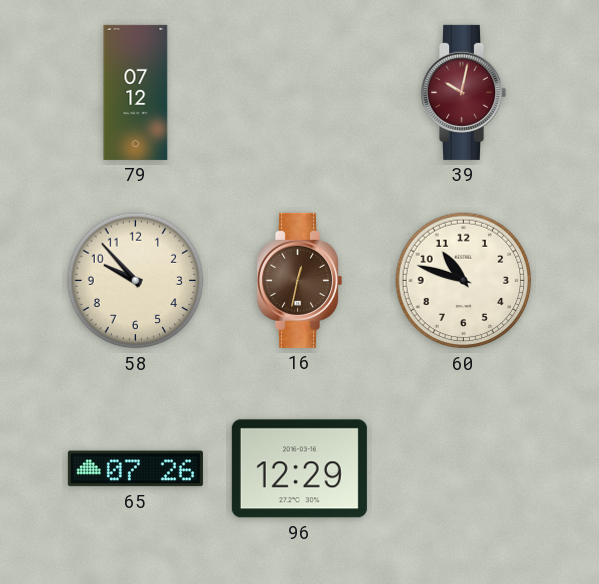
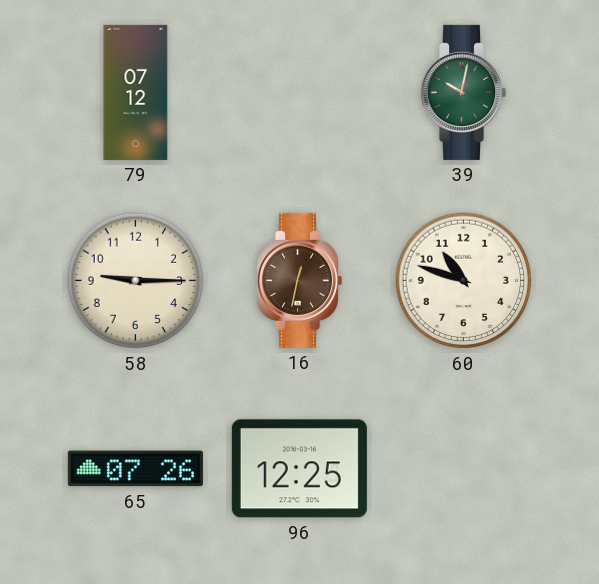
39 dial: burgundy -> green
58: 9:53 -> 9:15
96: 12:29 -> 12:25
